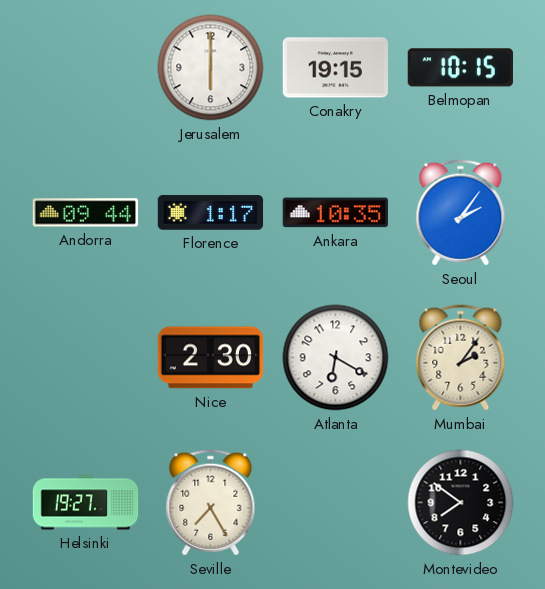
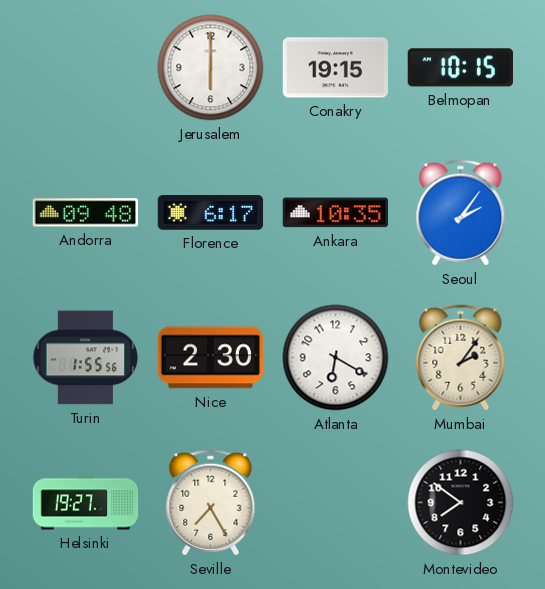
Andorra: 09:44 -> 09:48
Florence: 1:17 -> 6:17
Turin: none -> 1:55
